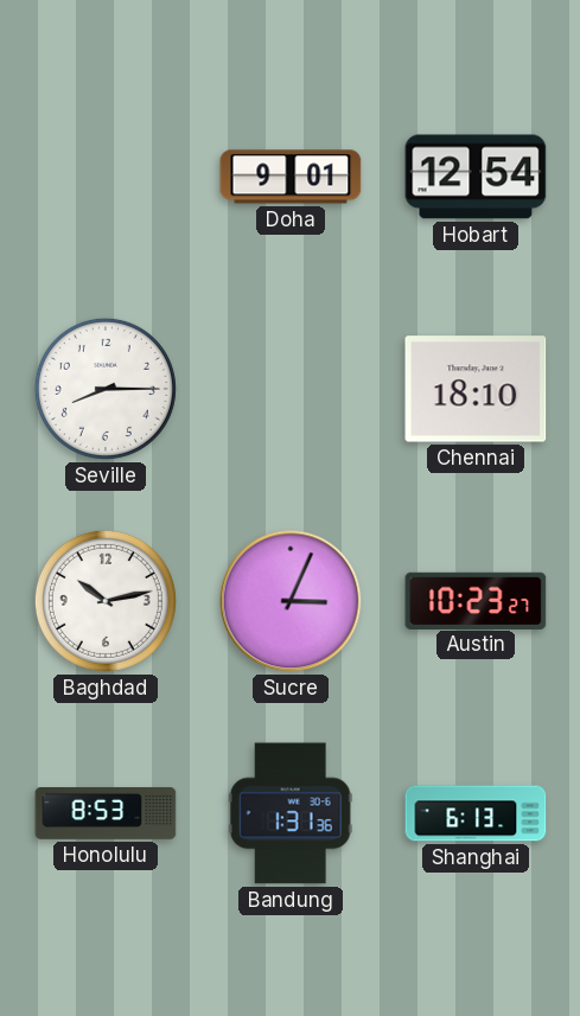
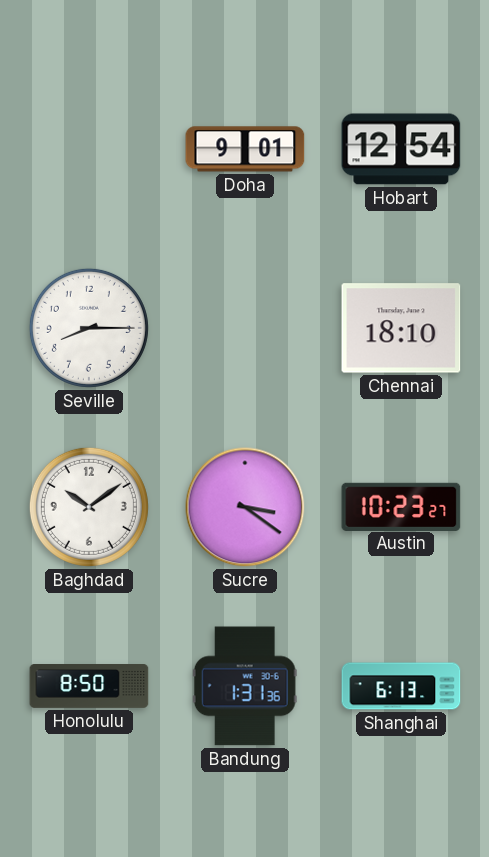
Baghdad: 10:13 -> 10:09
Sucre: 3:04 -> 3:21
Honolulu: 8:53 -> 8:50
